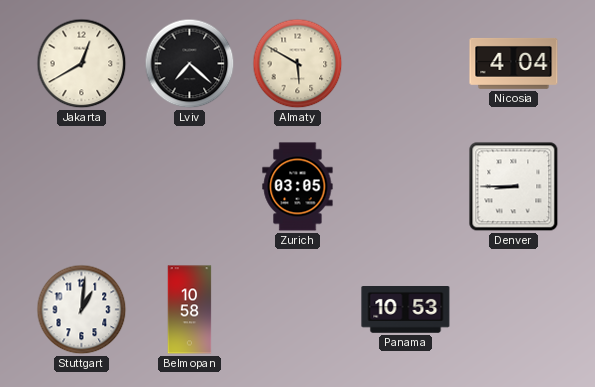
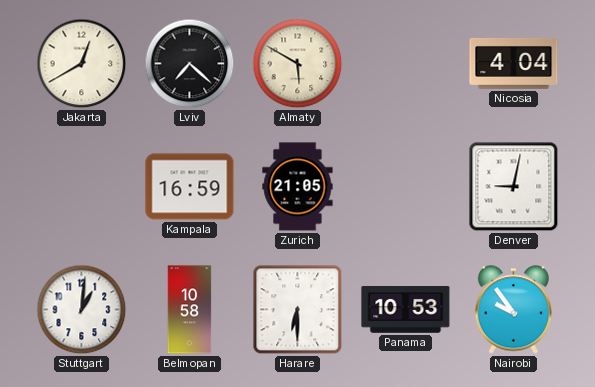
Kampala: none -> 16:59
Zurich: 03:05 -> 21:05
Denver: 8:45 -> 9:02
Harare: none -> 6:30
Nairobi: none -> 9:54
